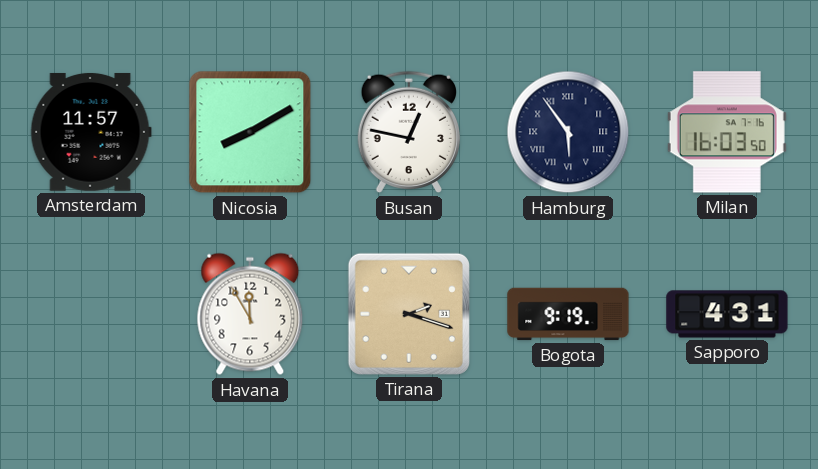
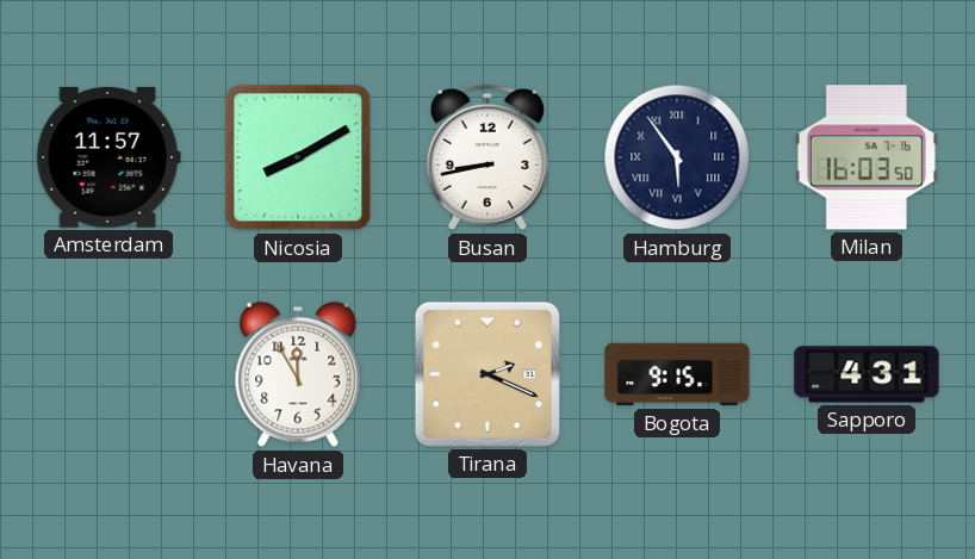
Busan: 12:47 -> 8:43
Tirana: 2:18 -> 2:19
Bogota: 9:19 -> 9:15
